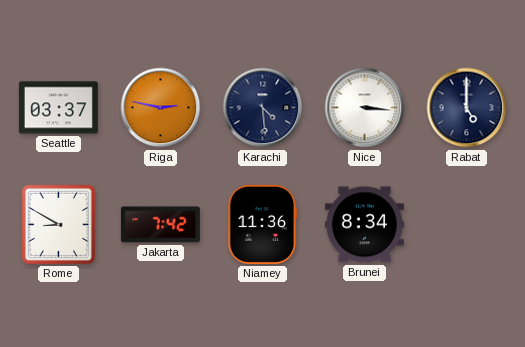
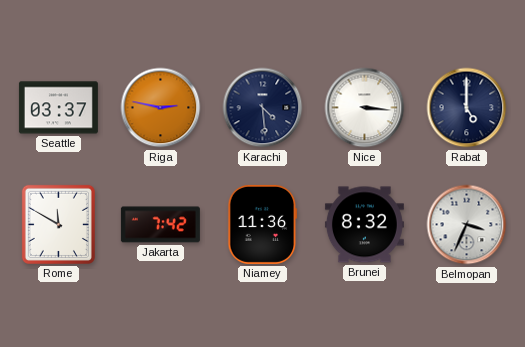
Rome: 8:50 -> 11:50
Brunei: 8:34 -> 8:32
Belmopan: none -> 3:34
